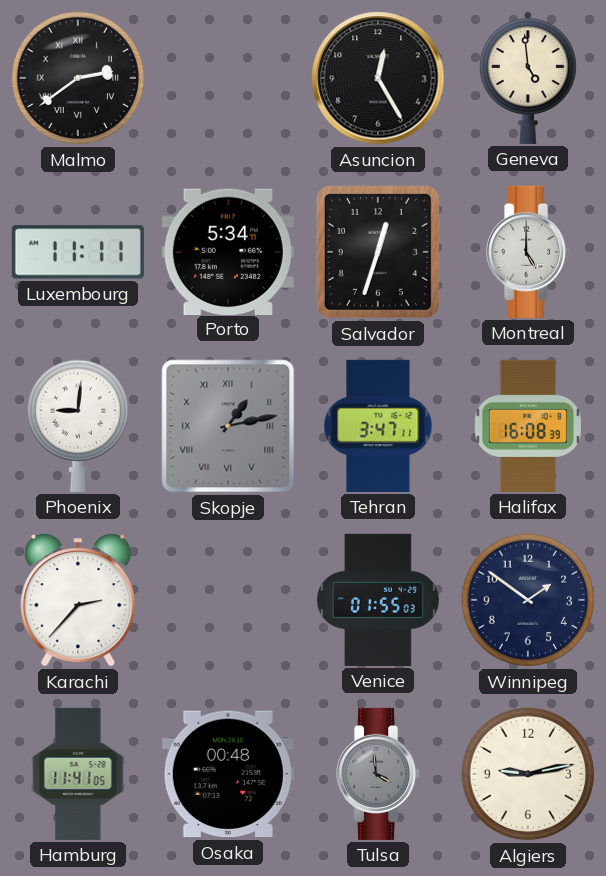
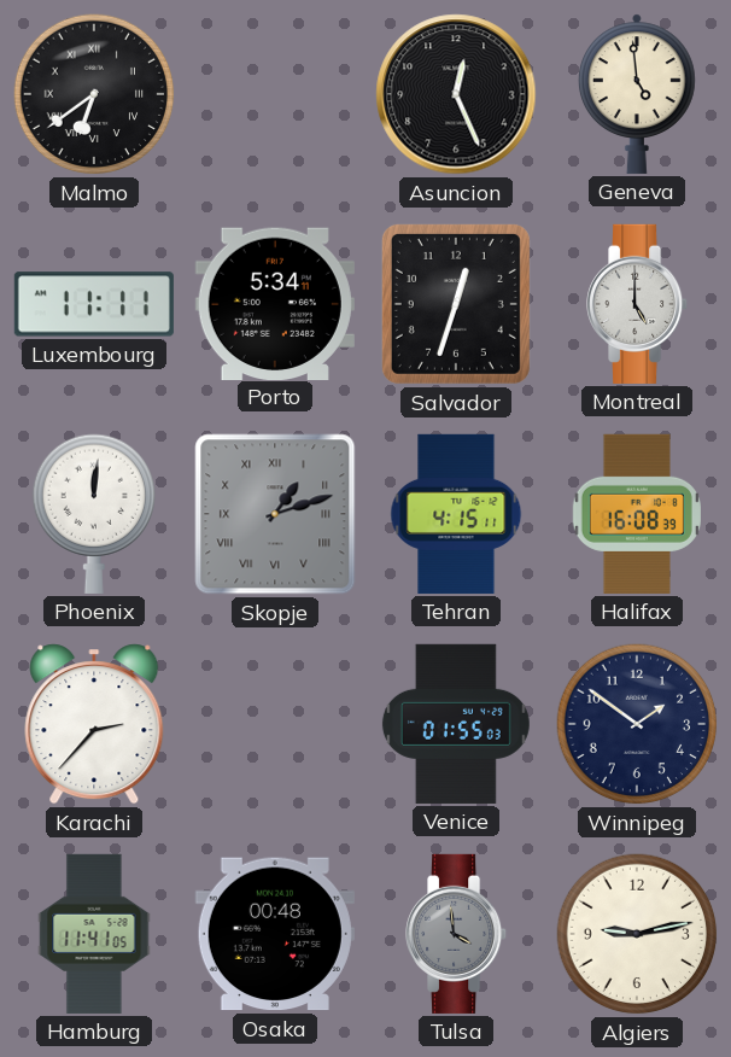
Malmo: 2:39 -> 6:39
Asuncion: 12:25 -> 12:26
Phoenix: 9:01 -> 12:01
Skopje: 1:13 -> 1:12
Tehran: 3:47 -> 4:15
